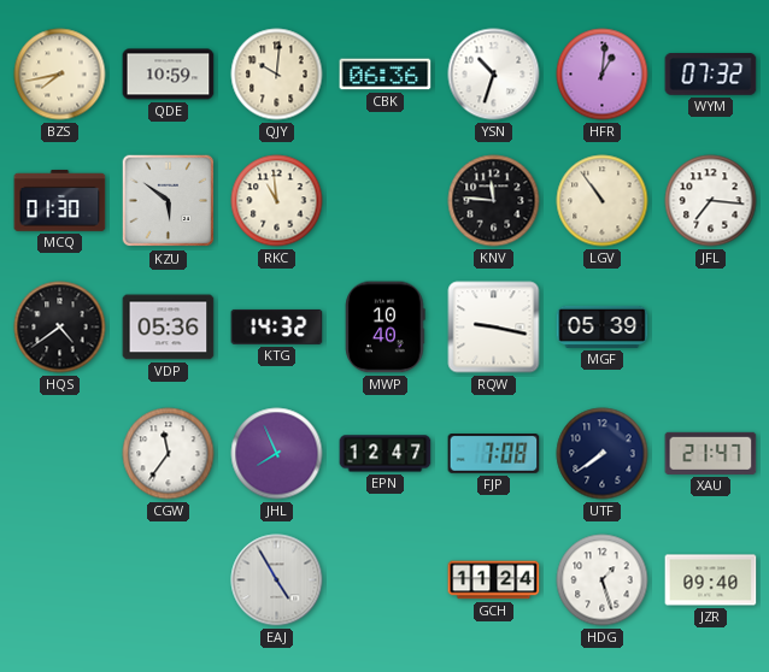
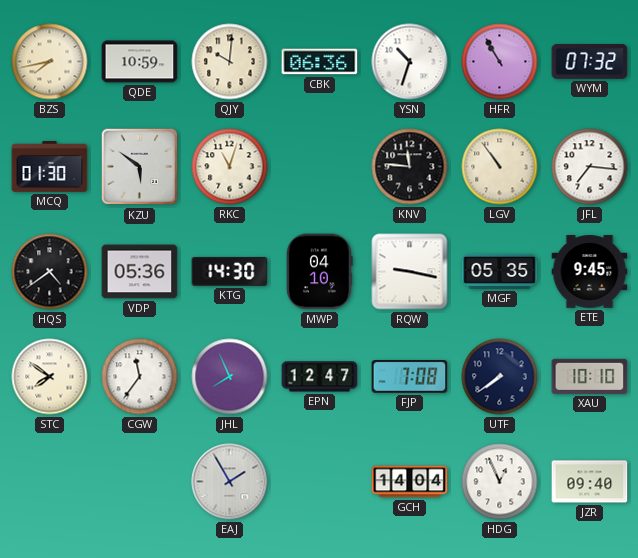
HFR: 1:01 -> 10:55
RKC: 10:59 -> 11:03
KTG: 14:32 -> 14:30
MWP: 10:40 -> 04:10
MGF: 05:39 -> 05:35
ETE: none -> 9:45
STC: none -> 7:51
XAU: 21:47 -> 10:10
EAJ: 4:55 -> 1:55
GCH: 11:24 -> 14:04
HDG: 1:27 -> 12:56
